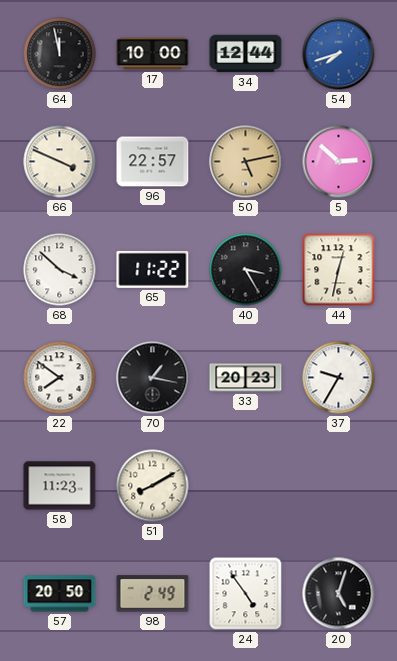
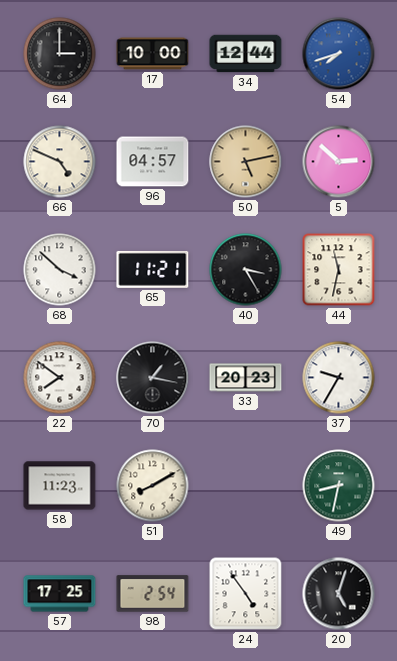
64: 11:58 -> 3:00
66: 3:49 -> 4:49
96: 22:57 -> 04:57
65: 11:22 -> 11:21
44: 12:32 -> 11:32
49: none -> 8:32
57: 20:50 -> 17:25
98: 2:49 -> 2:54
